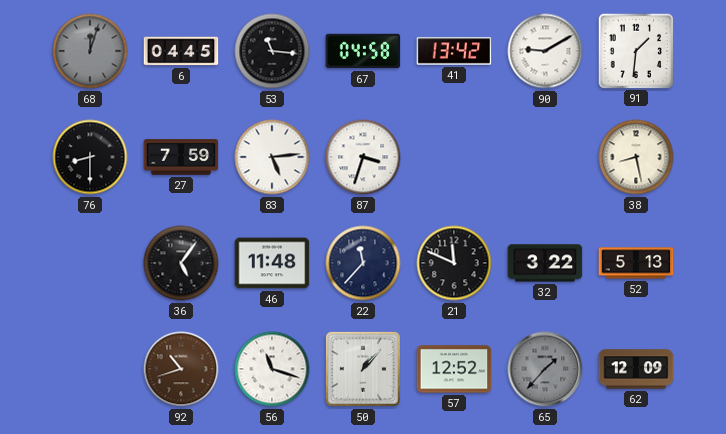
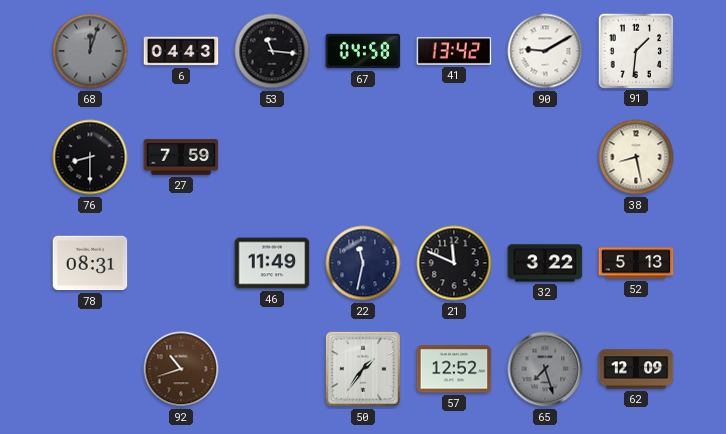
6: 04:45 -> 04:43
83: 5:14 -> none
87: 3:33 -> none
78: none -> 08:31
36: 5:06 -> none
46: 11:48 -> 11:49
22: 11:37 -> 11:32
56: 11:18 -> none
50: 1:07 -> 1:36
65: 1:37 -> 7:27
